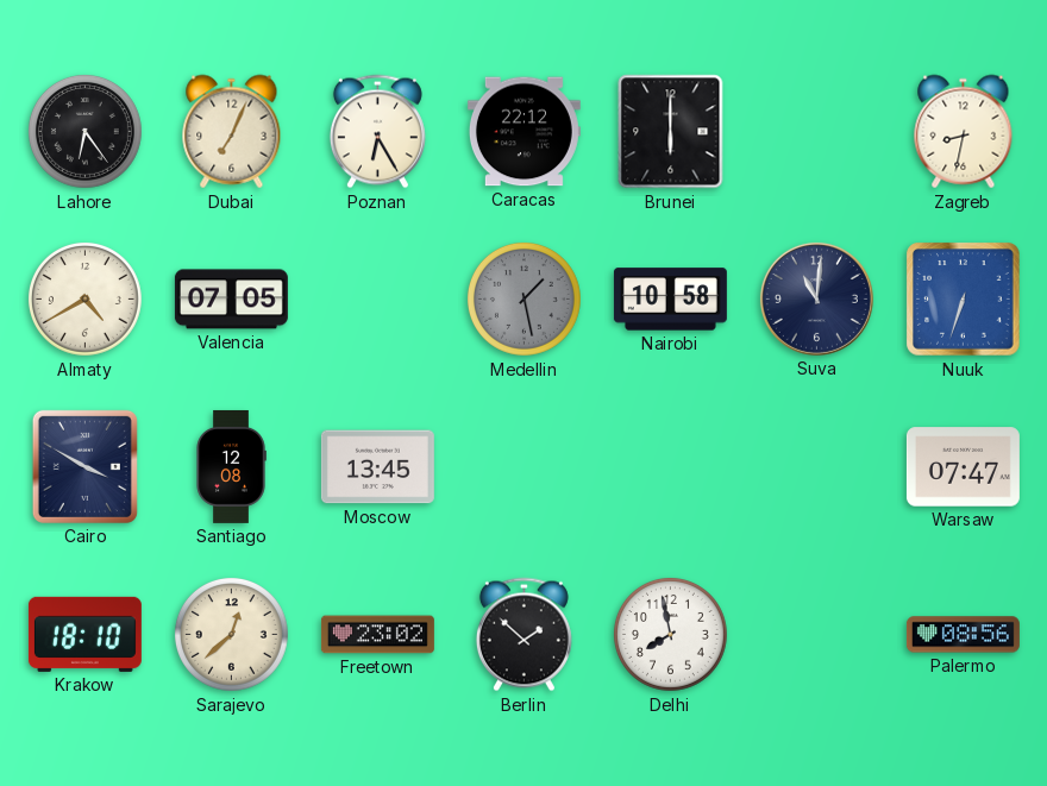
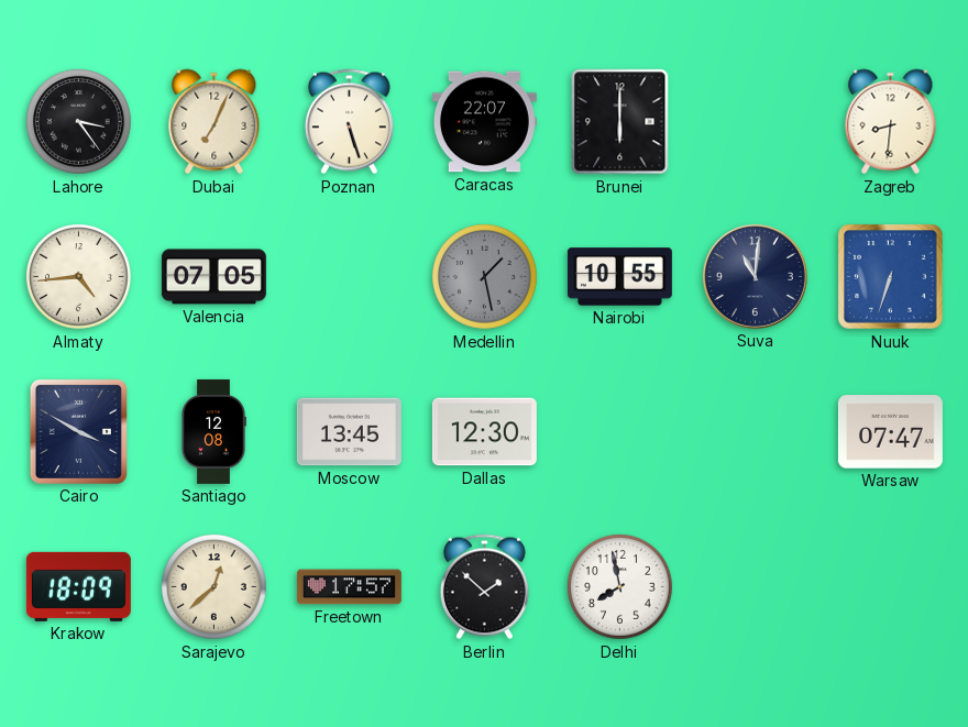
Lahore: 6:24 -> 3:24
Poznan: 6:25 -> 5:27
Caracas: 22:12 -> 22:07
Zagreb: 8:32 -> 8:31
Almaty: 4:40 -> 4:44
Nairobi: 10:58 -> 10:55
Dallas: none -> 12:30
Krakow: 18:10 -> 18:09
Freetown: 23:02 -> 17:57
Palermo: 08:56 -> none
